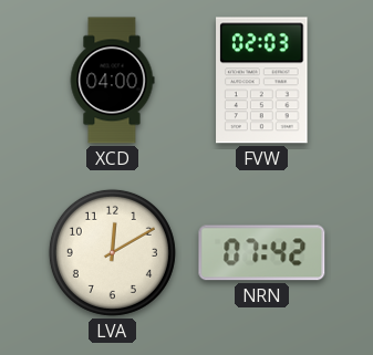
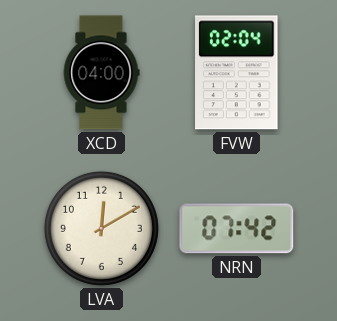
FVW: 02:03 -> 02:04
